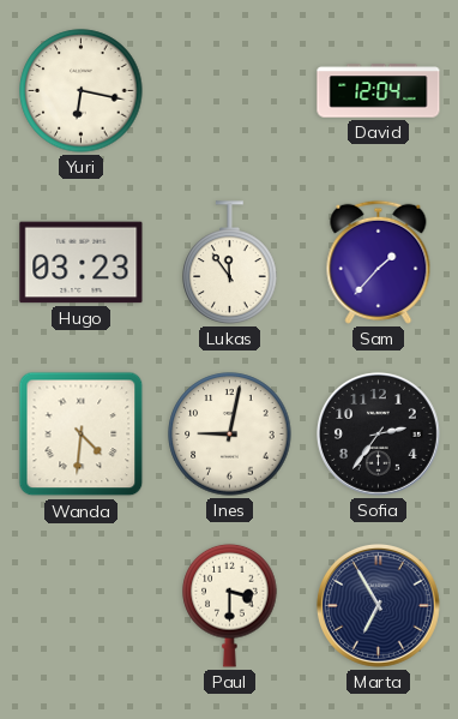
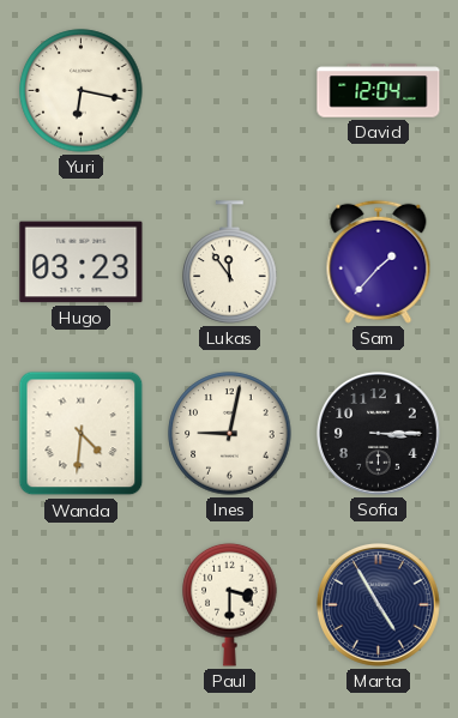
Sofia: 2:36 -> 3:15
Marta: 6:55 -> 4:55
